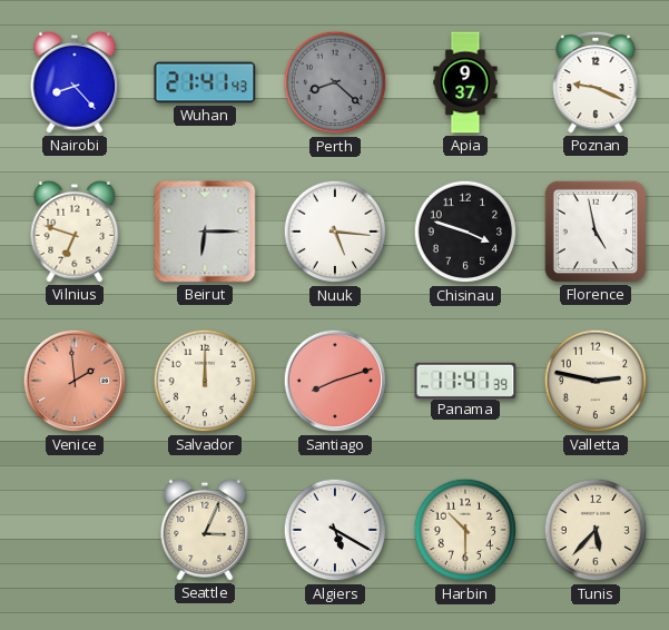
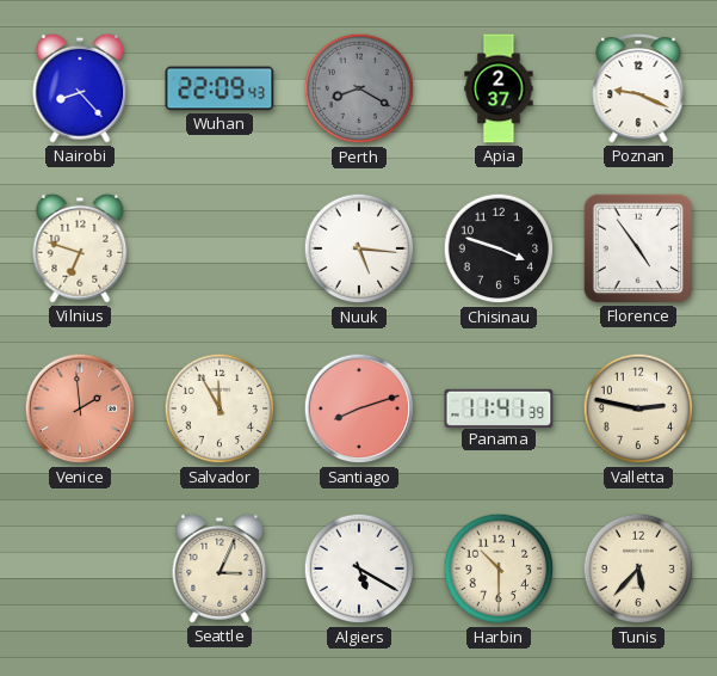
Wuhan: 21:41 -> 22:09
Perth: 8:22 -> 8:20
Apia: 9:37 -> 2:37
Beirut: 6:15 -> none
Florence: 4:58 -> 4:54
Salvador: 12:00 -> 11:55
